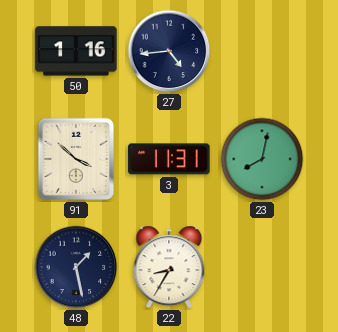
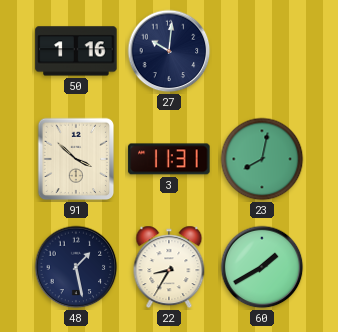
27: 4:44 -> 10:01
60: none -> 1:40
